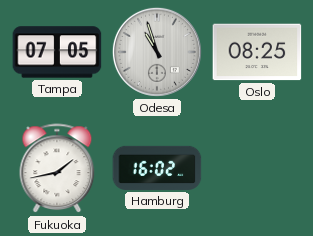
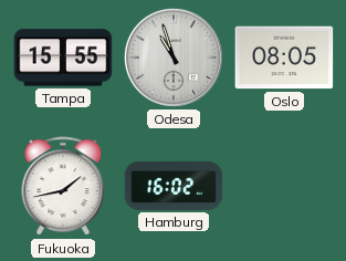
Tampa: 07:05 -> 15:55
Oslo: 08:25 -> 08:05
